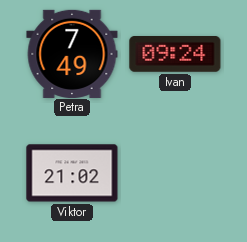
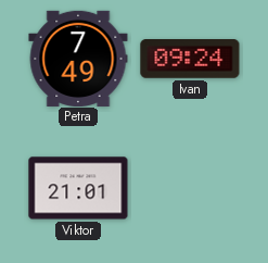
Viktor: 21:02 -> 21:01
